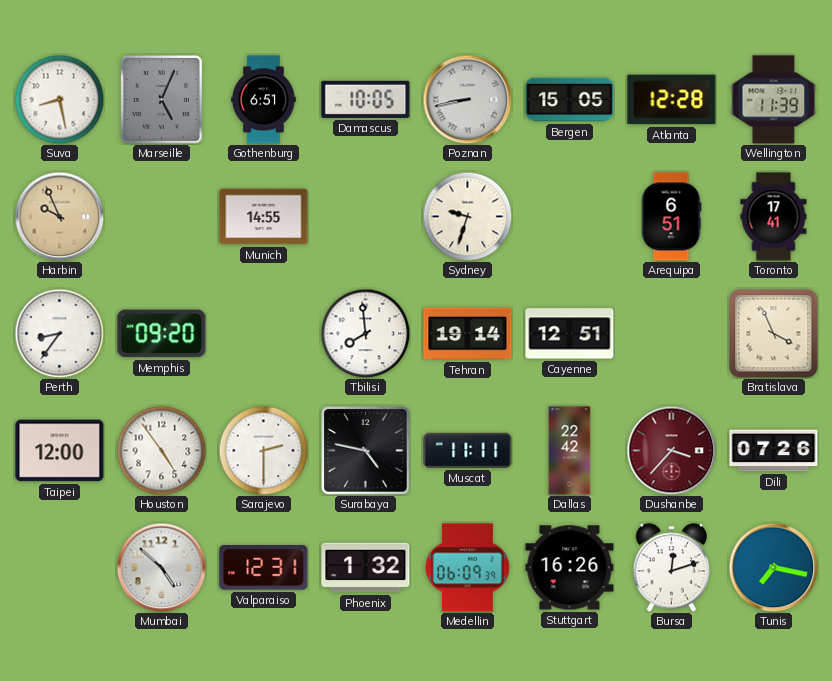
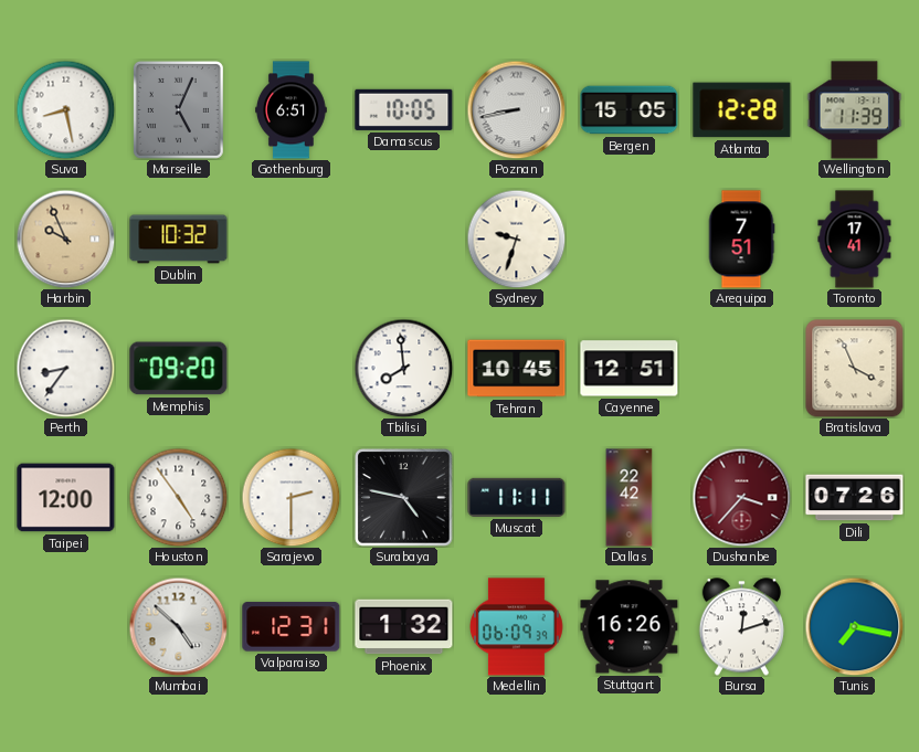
Dublin: none -> 10:32
Munich: 14:55 -> none
Arequipa: 6:51 -> 7:51
Tehran: 19:14 -> 10:45
